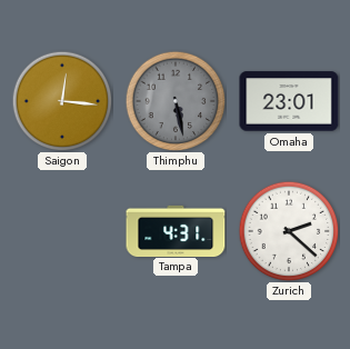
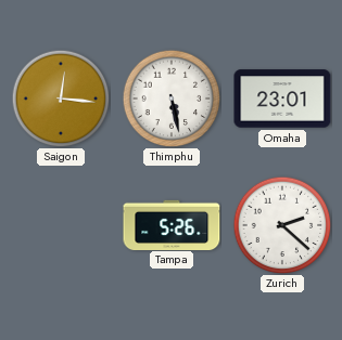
Thimphu dial: grey -> white
Tampa: 4:31 -> 5:26
